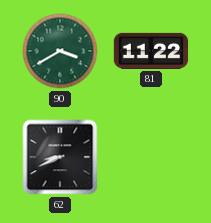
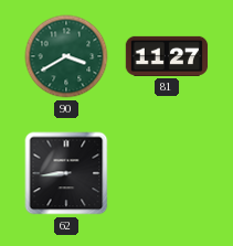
81: 11:22 -> 11:27
62: 8:41 -> 8:44
